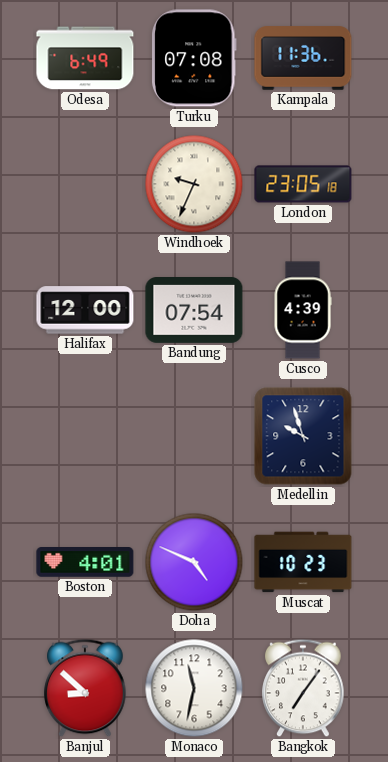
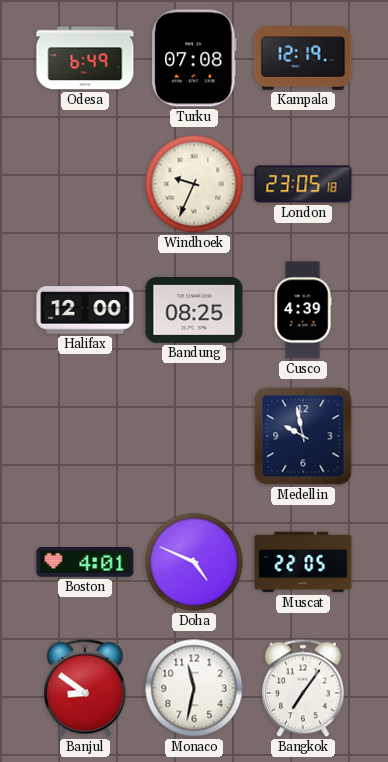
Kampala: 11:36 -> 12:19
Bandung: 07:54 -> 08:25
Medellin: 9:57 -> 9:58
Muscat: 10:23 -> 22:05
Banjul: 8:52 -> 8:51
